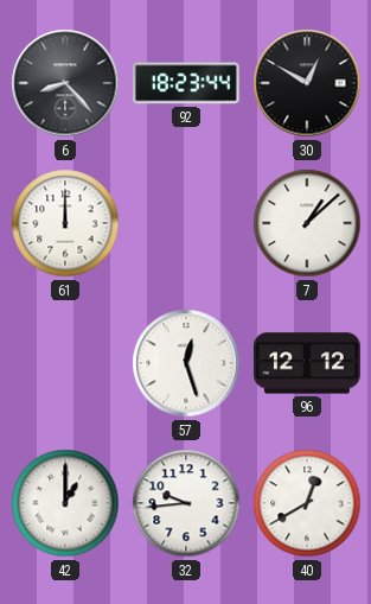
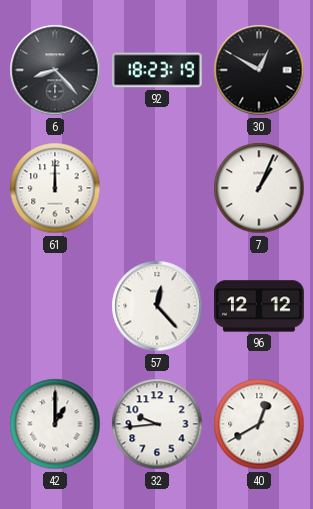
92: 18:23:44 -> 18:23:19
7: 1:08 -> 1:04
57: 12:27 -> 12:23
